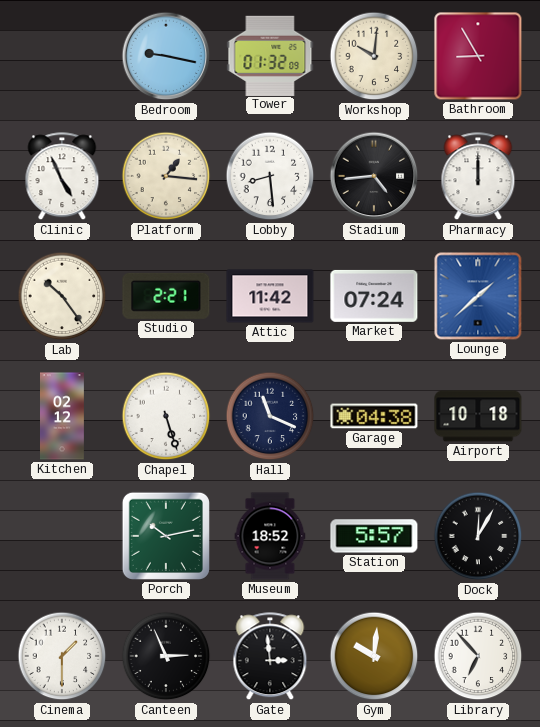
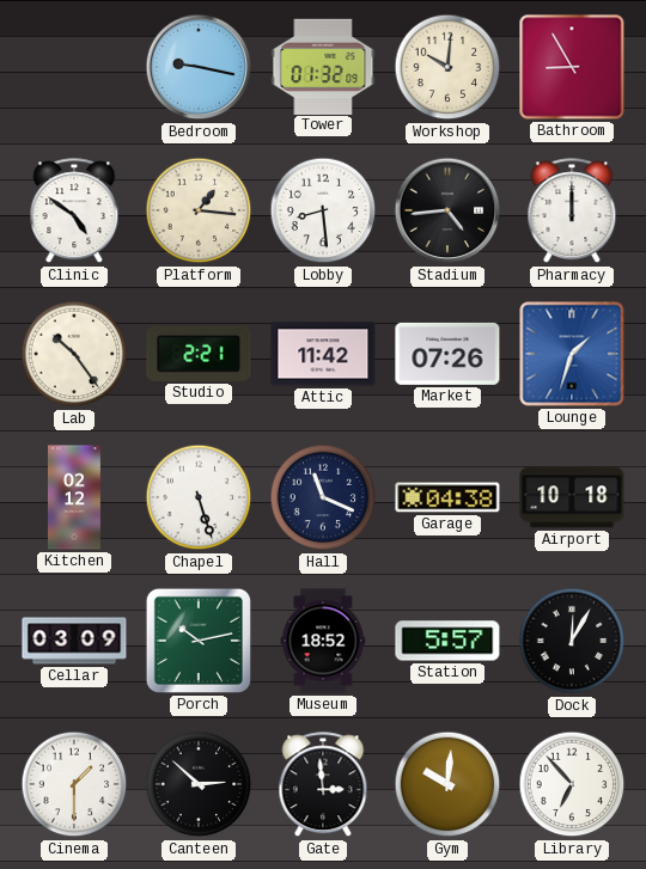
Clinic: 4:56 -> 4:51
Market: 07:24 -> 07:26
Lounge: 1:38 -> 1:33
Cellar: none -> 03:09
Canteen: 2:56 -> 2:52
